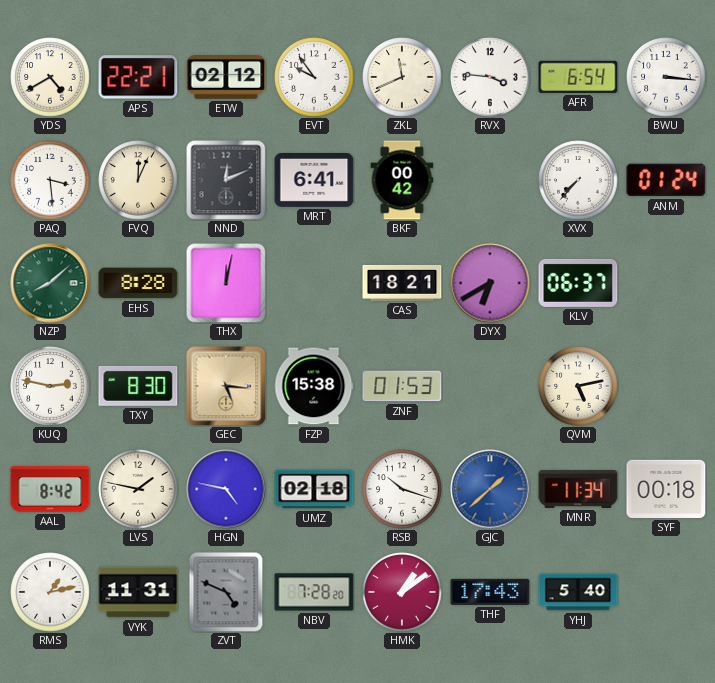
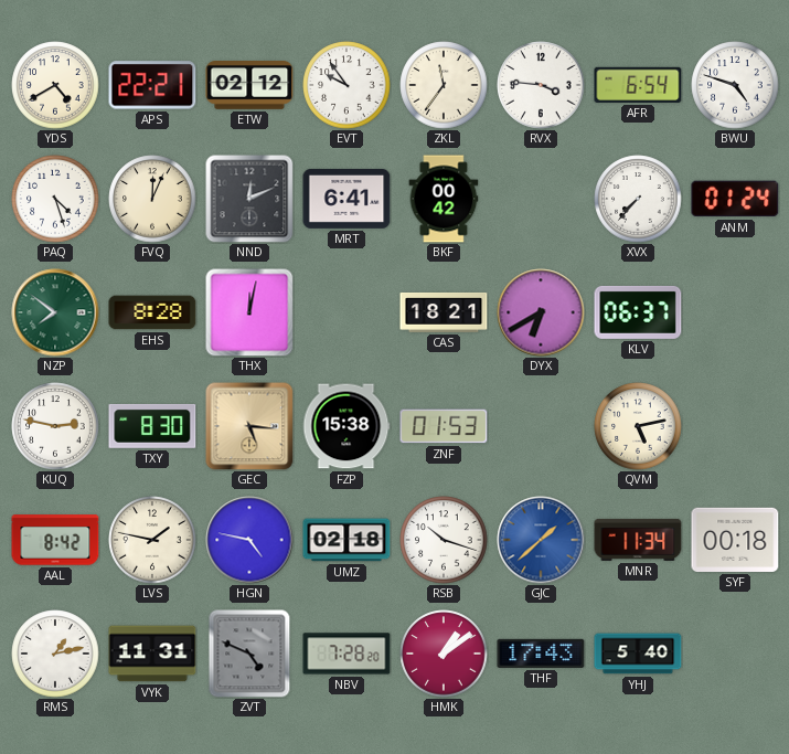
ZKL: 11:41 -> 11:36
BWU: 3:16 -> 4:48
PAQ: 3:29 -> 4:27
NZP: 8:08 -> 7:51
